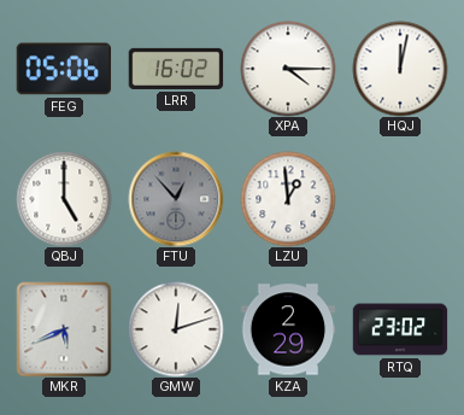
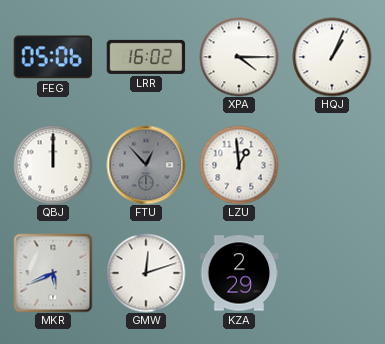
HQJ: 12:02 -> 1:04
QBJ: 5:00 -> 12:00
RTQ: 23:02 -> none
